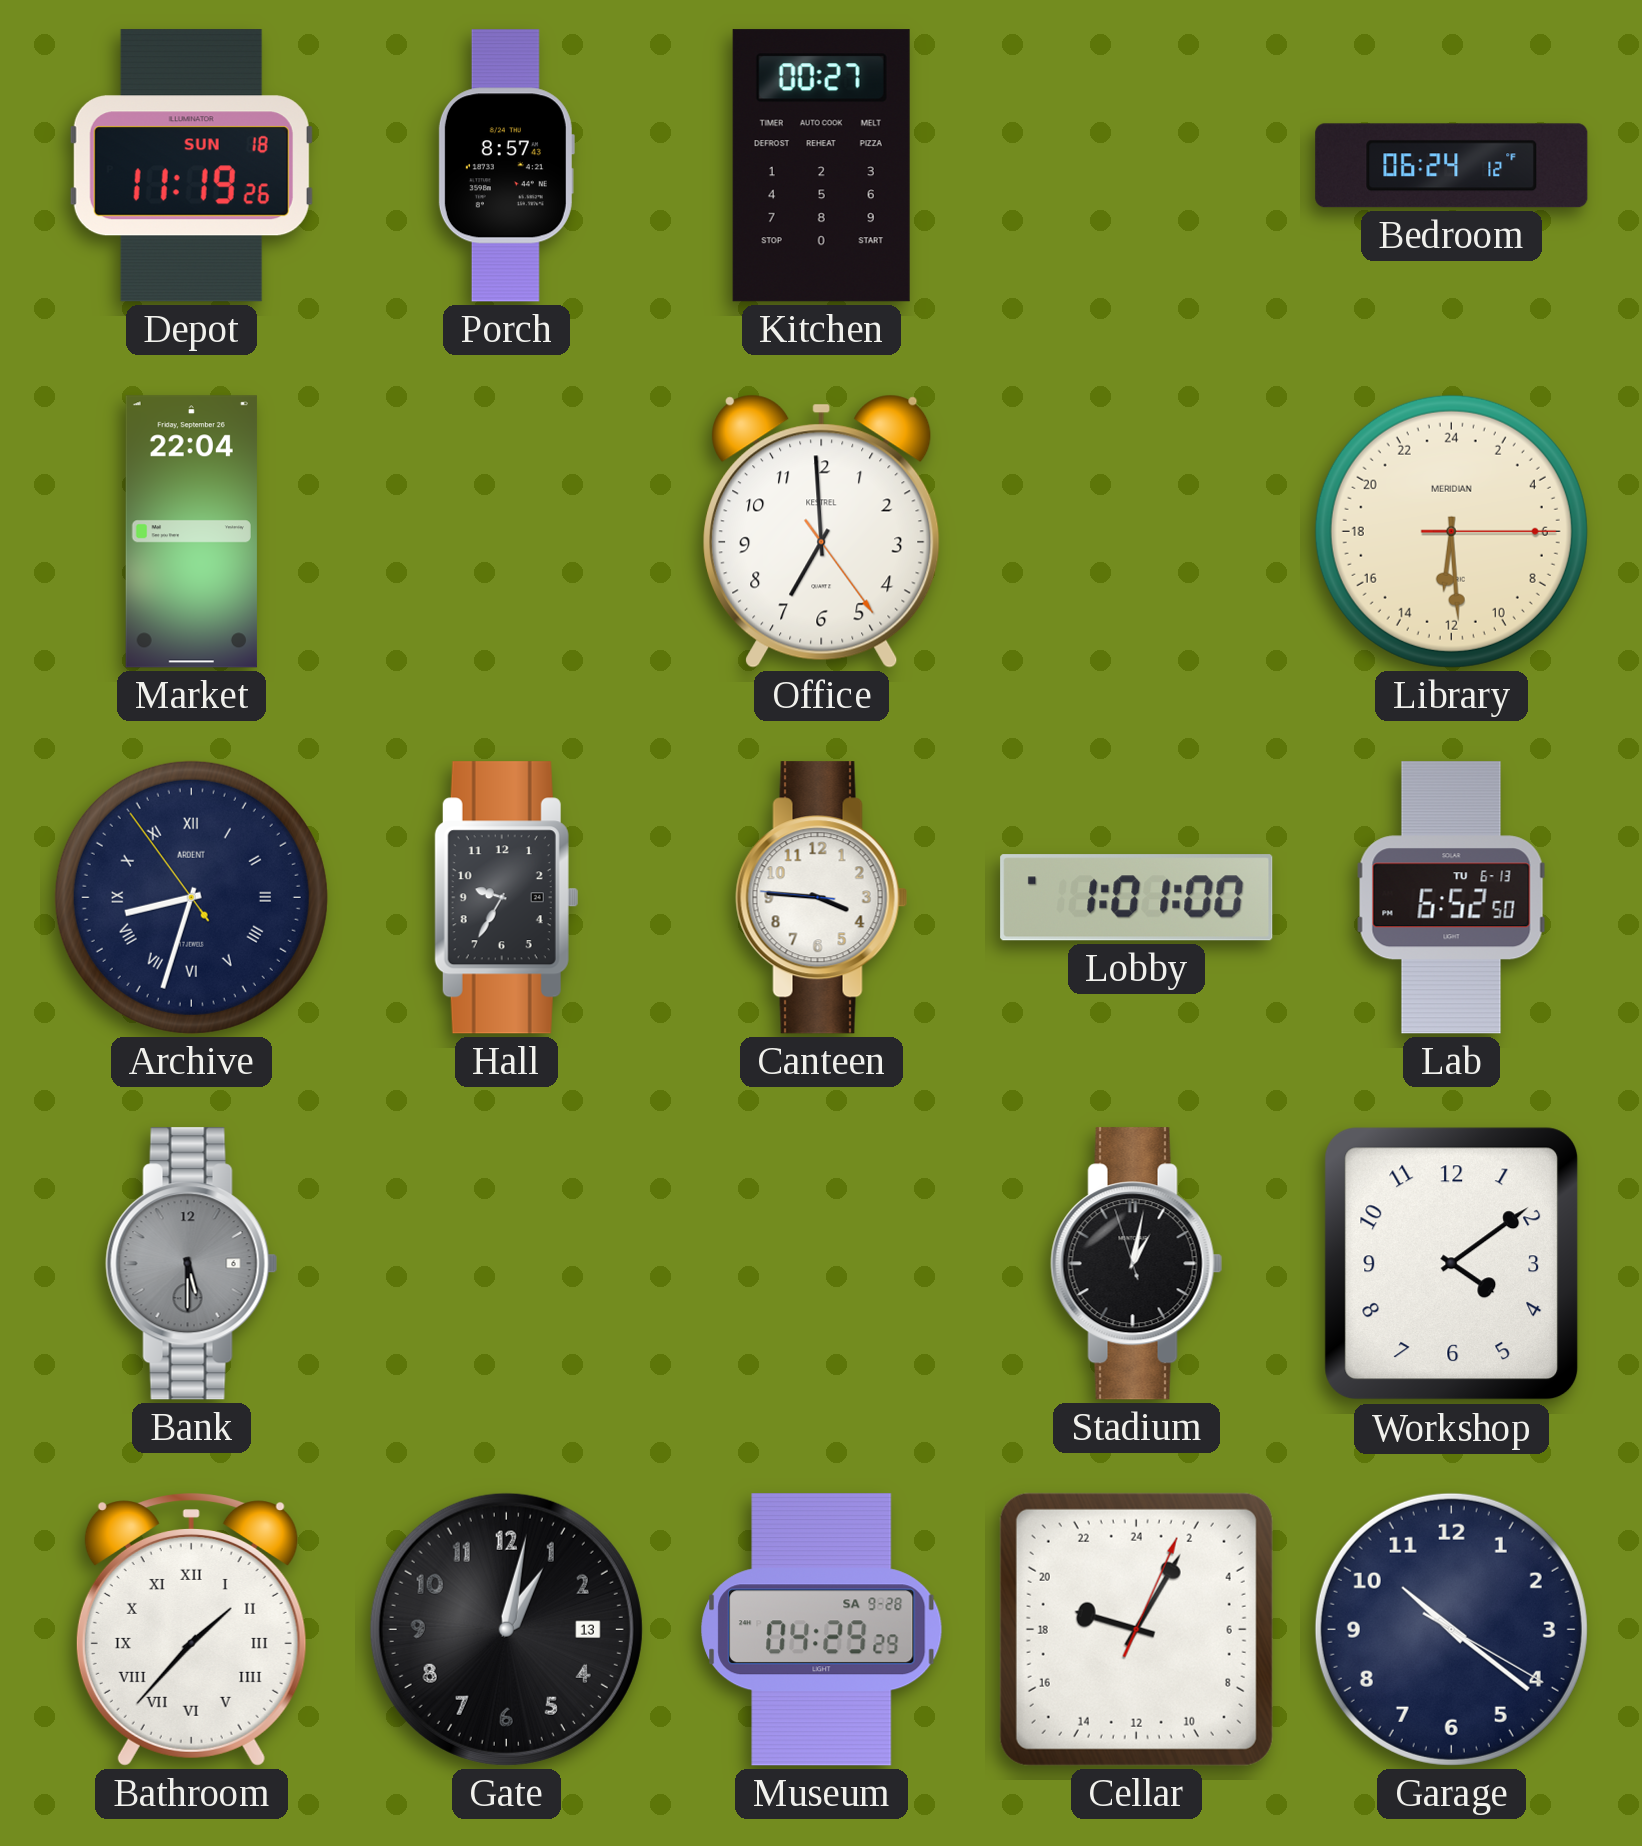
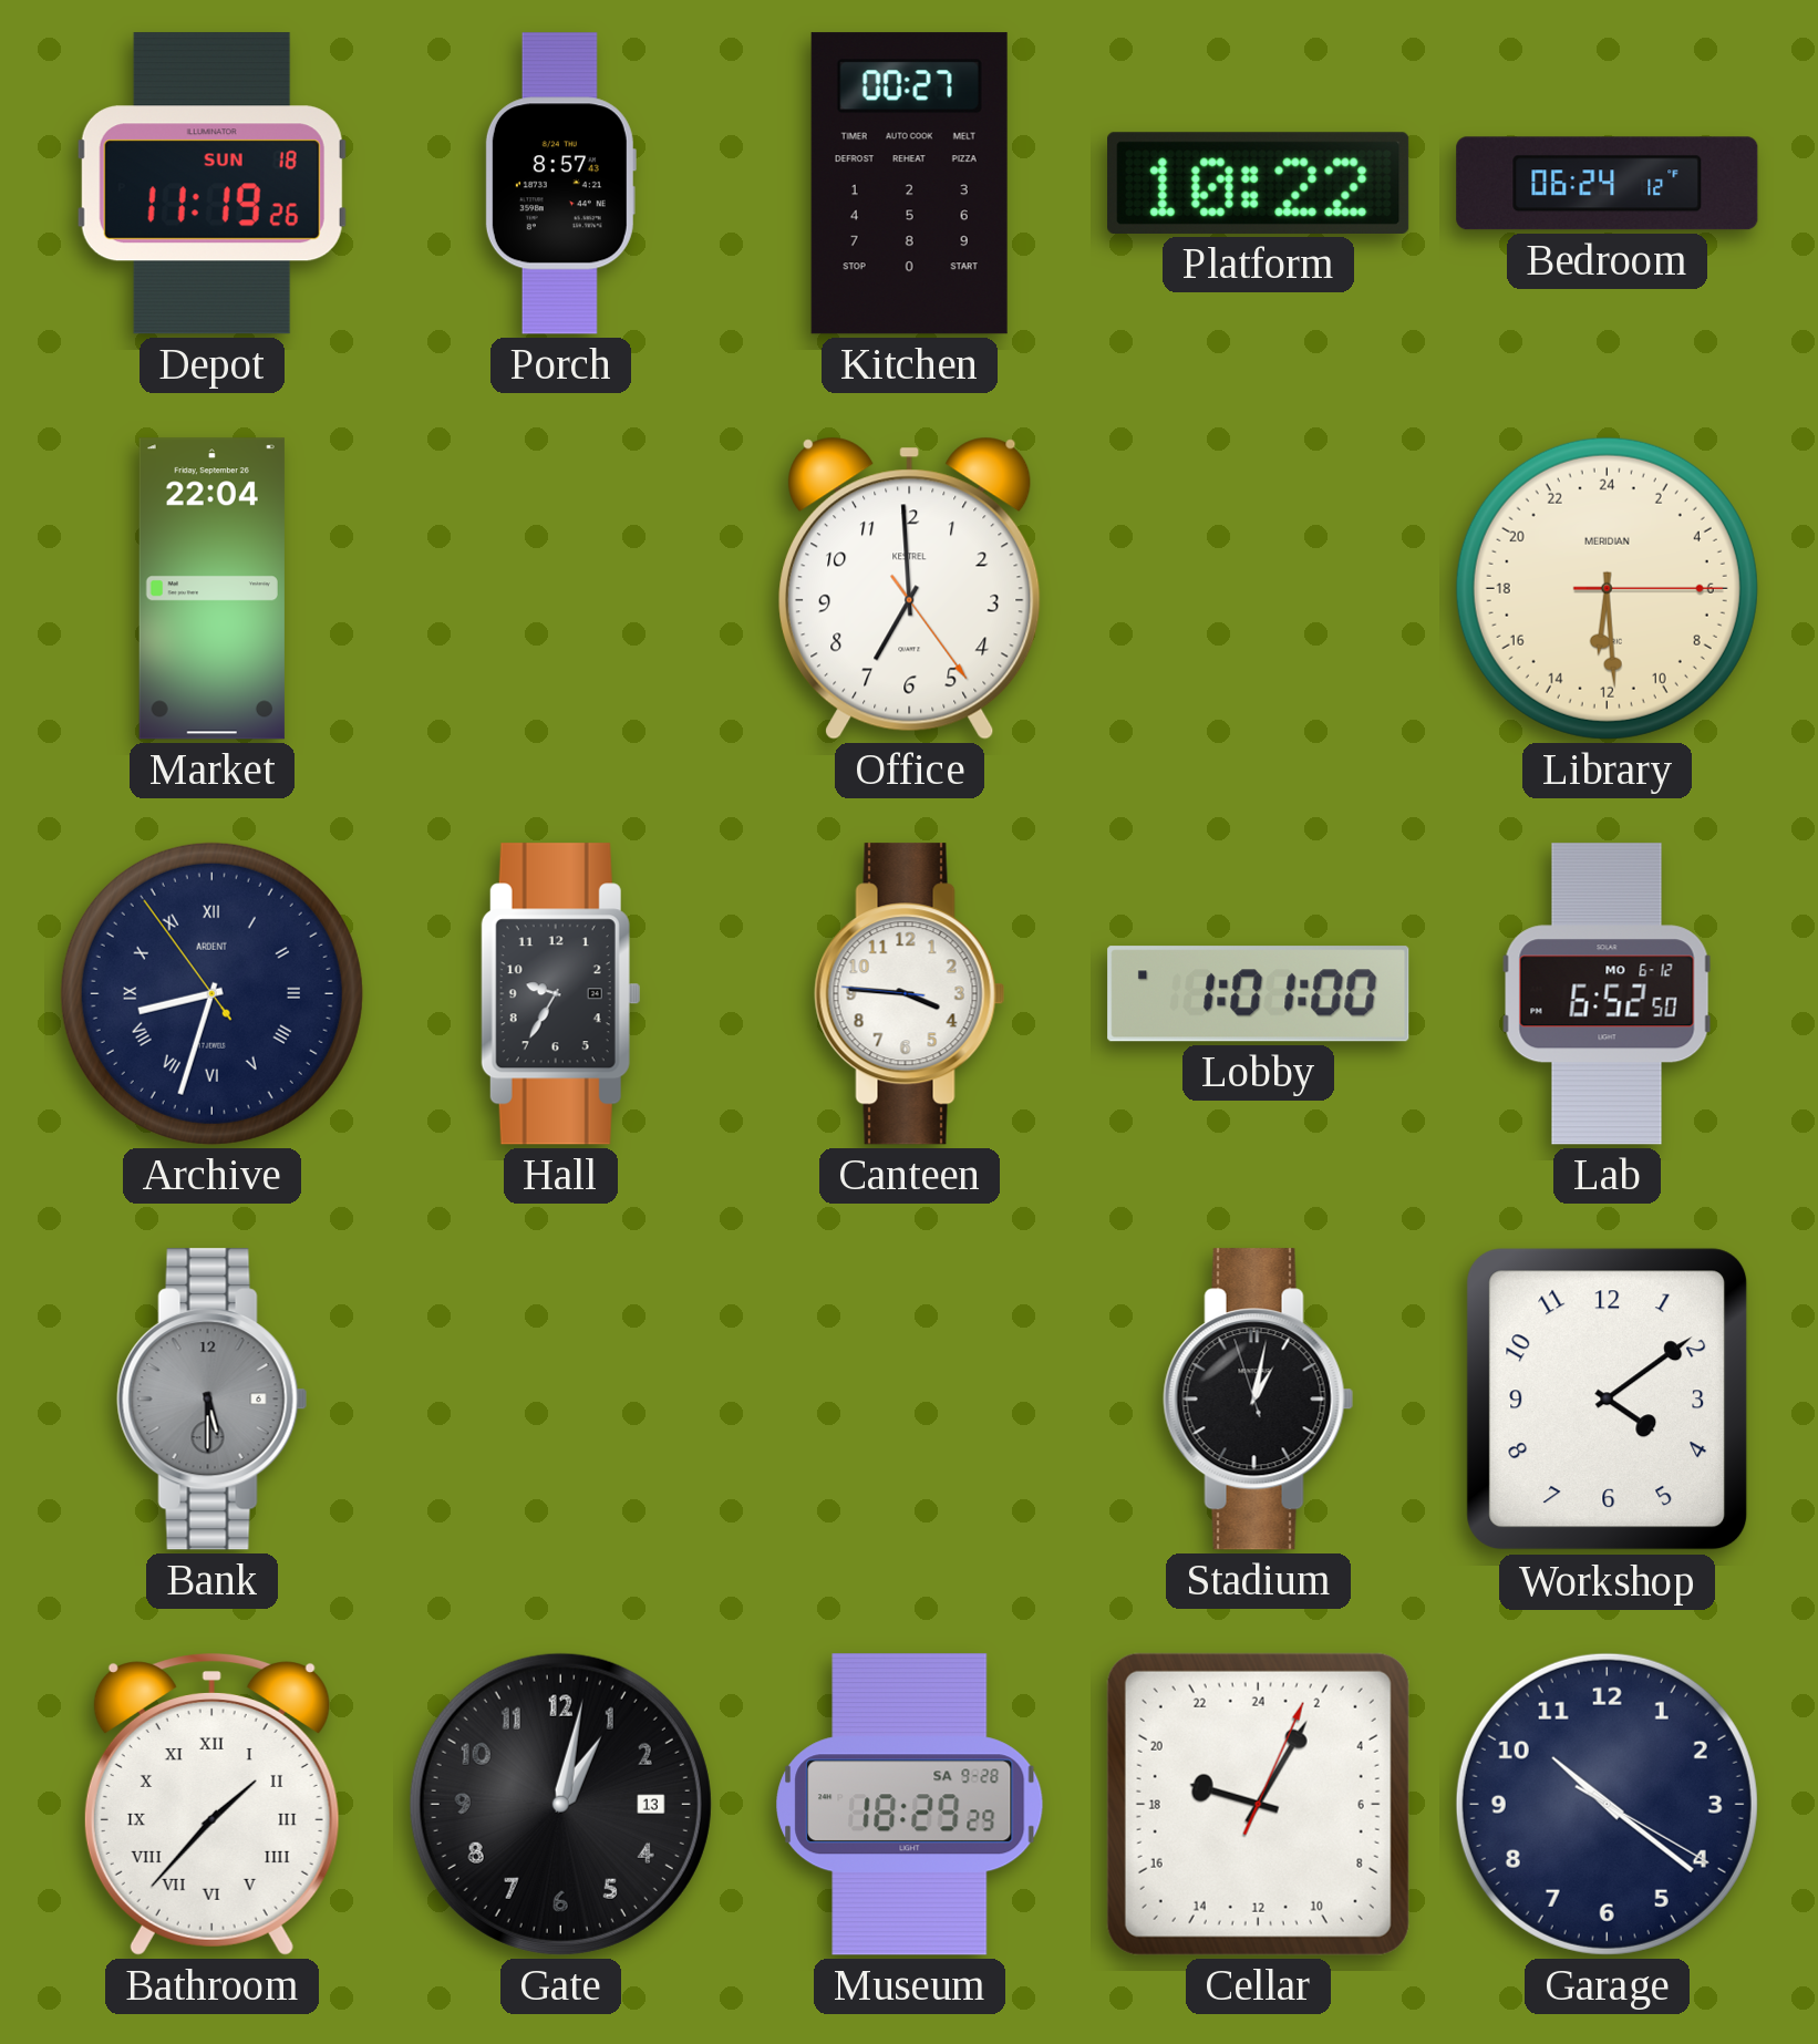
Platform: none -> 10:22
Lab date: TU 6-13 -> MO 6-12
Museum: 04:29 -> 18:29
